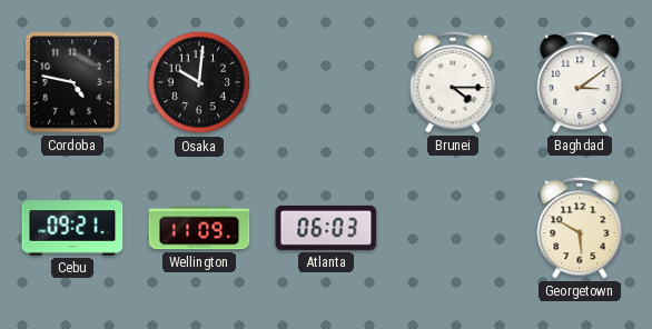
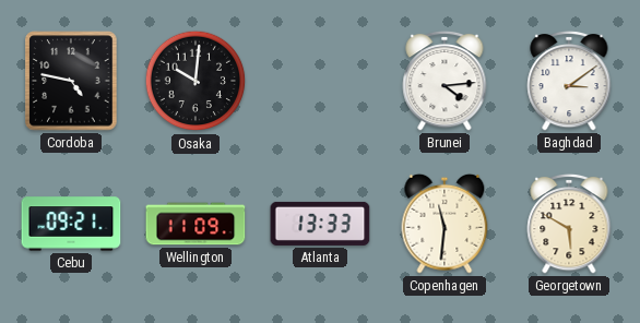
Brunei: 4:15 -> 4:14
Atlanta: 06:03 -> 13:33
Copenhagen: none -> 11:31
